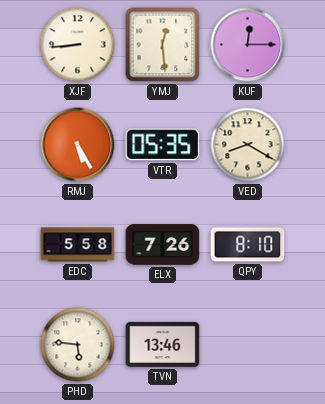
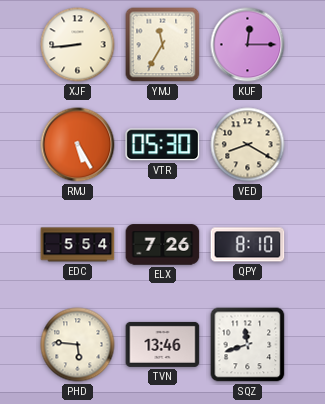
YMJ: 12:29 -> 11:35
VTR: 05:35 -> 05:30
EDC: 5:58 -> 5:54
SQZ: none -> 11:42
